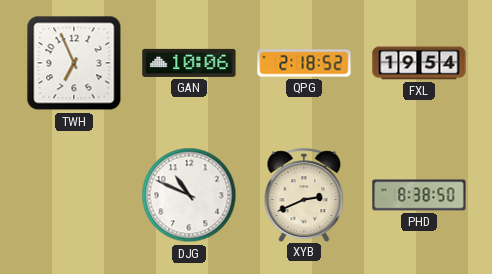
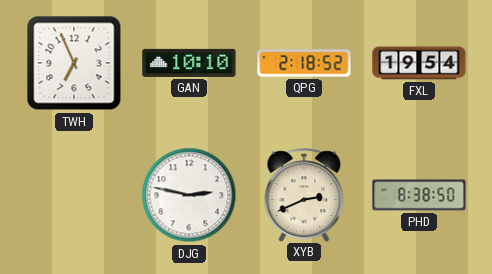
GAN: 10:06 -> 10:10
DJG: 10:49 -> 2:47
